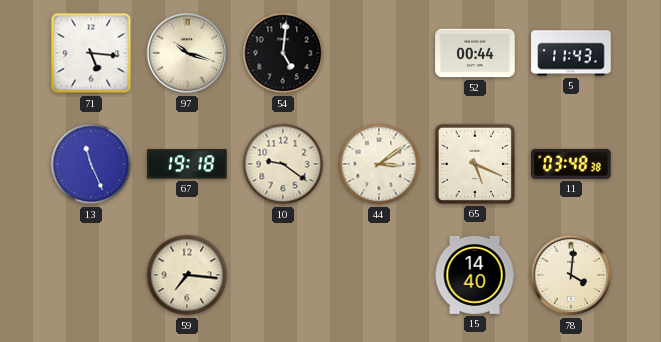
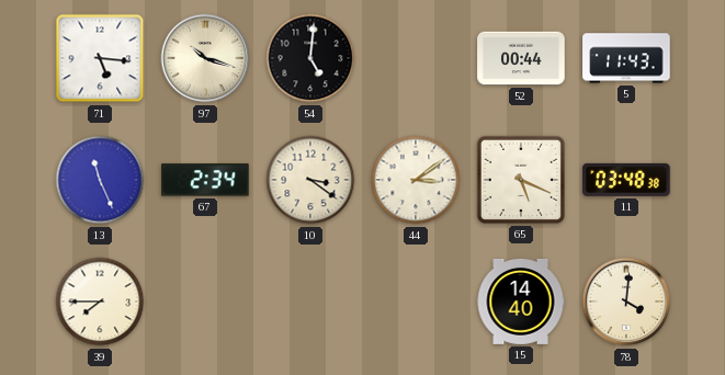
67: 19:18 -> 2:34
10: 9:21 -> 3:21
39: none -> 7:45
59: 7:16 -> none
